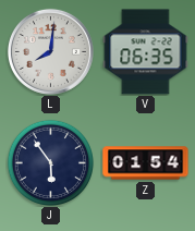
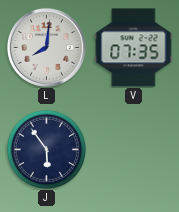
V: 06:35 -> 07:35
Z: 01:54 -> none
